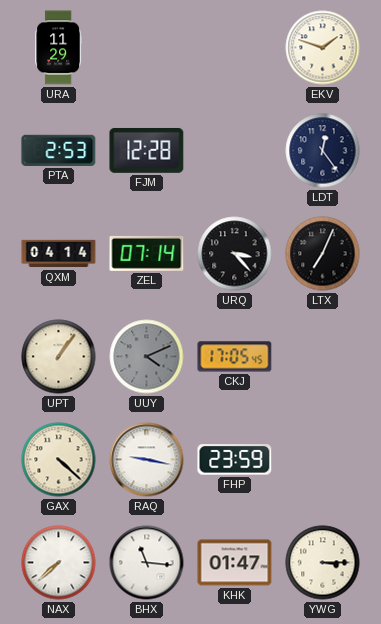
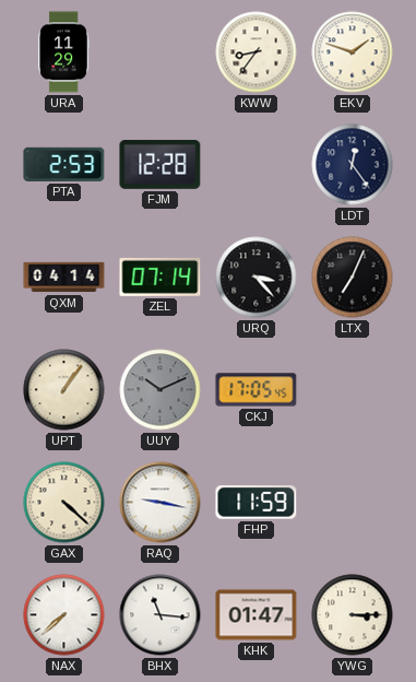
KWW: none -> 8:36
UUY: 4:11 -> 10:11
FHP: 23:59 -> 11:59
